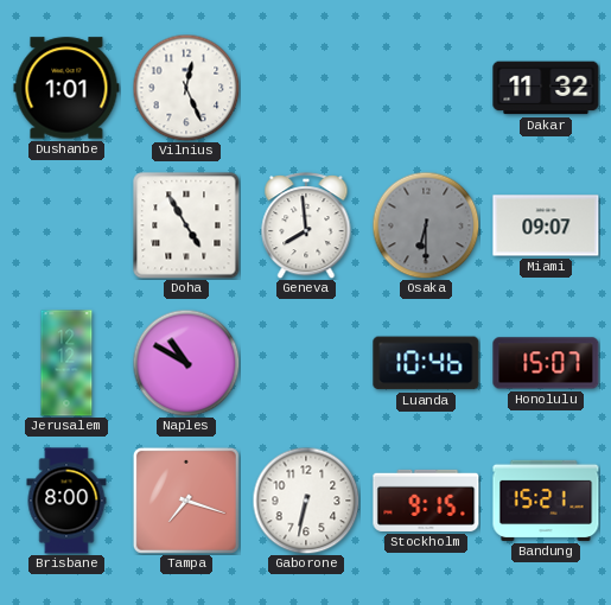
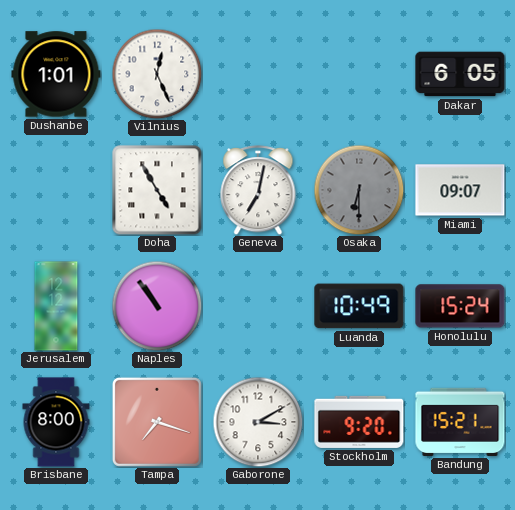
Dakar: 11:32 -> 6:05
Geneva: 7:59 -> 7:02
Naples: 10:50 -> 10:54
Luanda: 10:46 -> 10:49
Honolulu: 15:07 -> 15:24
Gaborone: 6:32 -> 3:10
Stockholm: 9:15 -> 9:20
